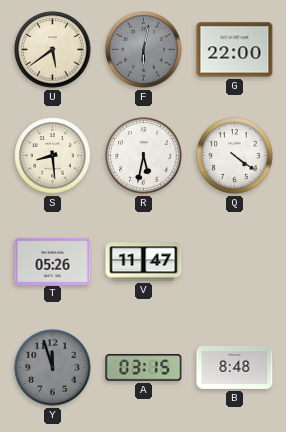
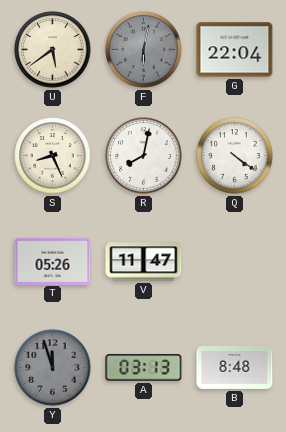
G: 22:00 -> 22:04
S: 8:29 -> 8:26
R: 5:32 -> 8:02
A: 03:15 -> 03:13
